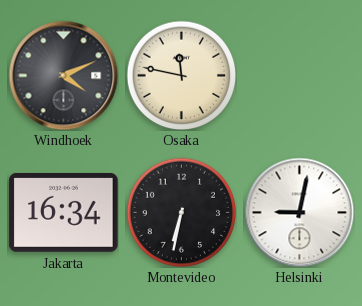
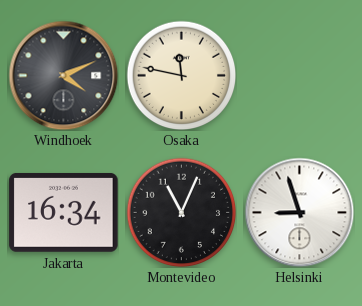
Montevideo: 6:32 -> 11:04
Helsinki: 9:02 -> 8:57
